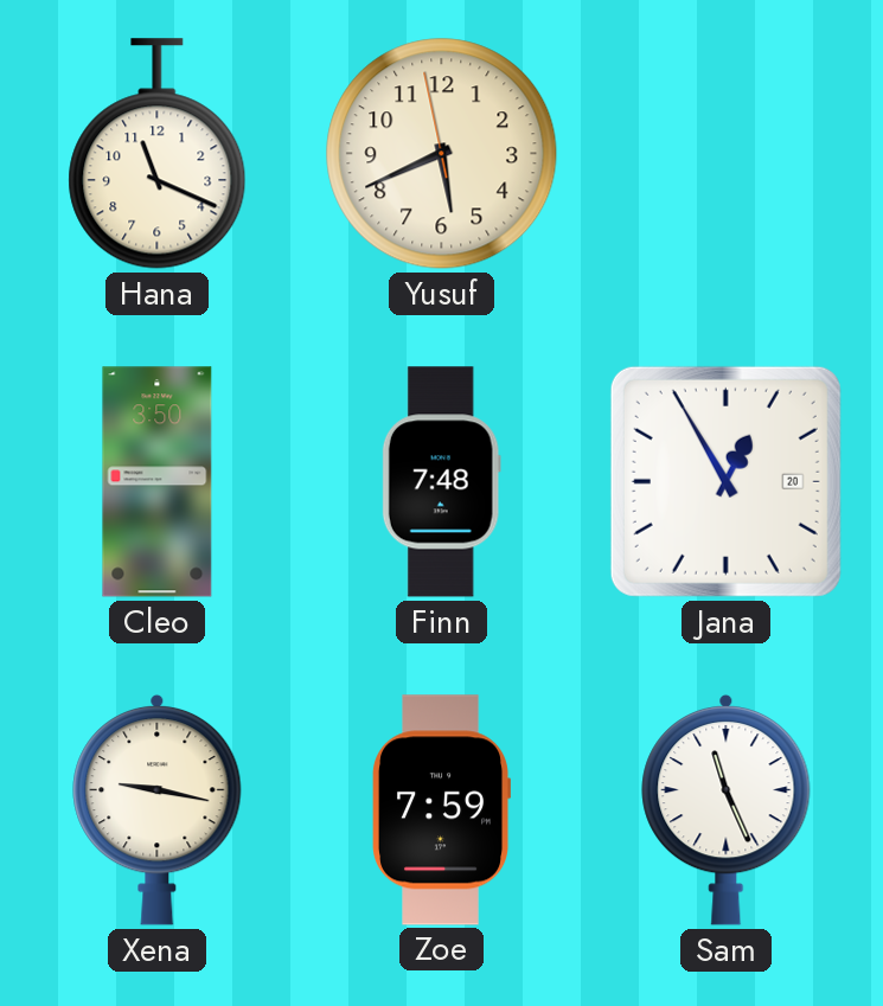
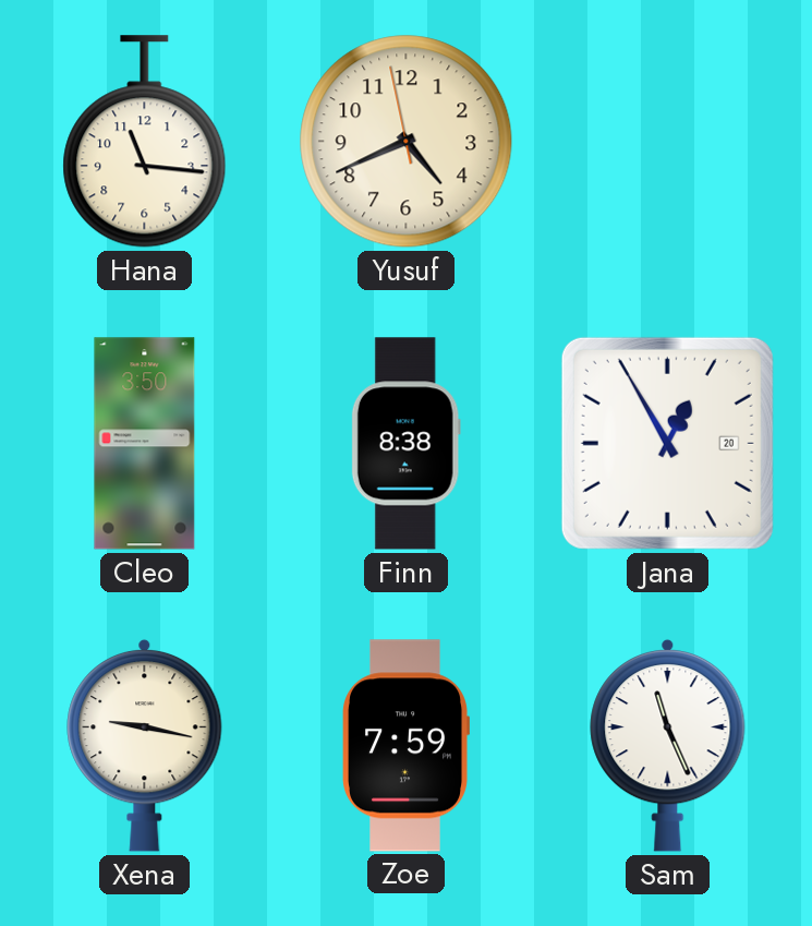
Hana: 11:19 -> 11:16
Yusuf: 5:40 -> 4:40
Finn: 7:48 -> 8:38
